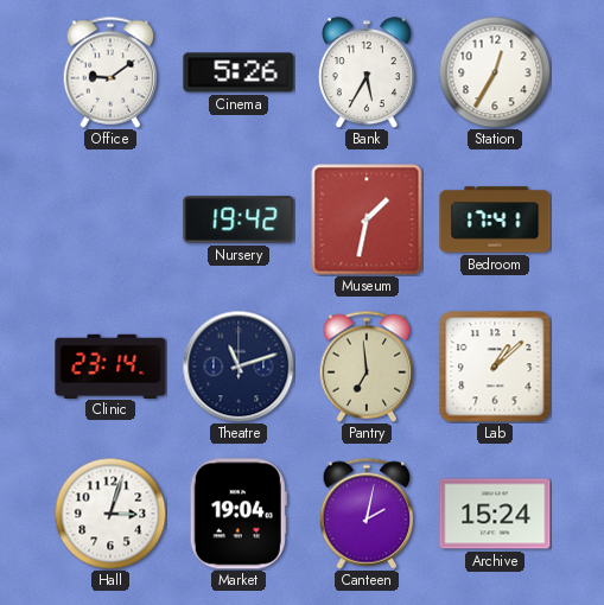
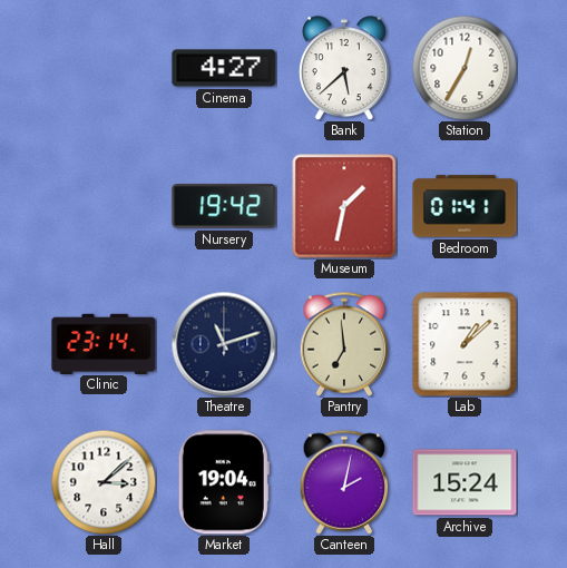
Office: 9:09 -> none
Cinema: 5:26 -> 4:27
Bank: 5:35 -> 5:38
Bedroom: 17:41 -> 01:41
Hall: 3:03 -> 3:08
